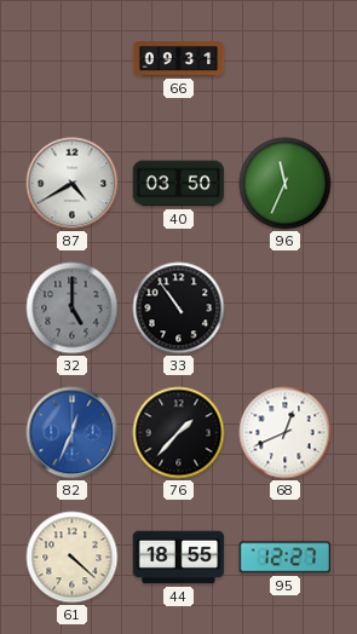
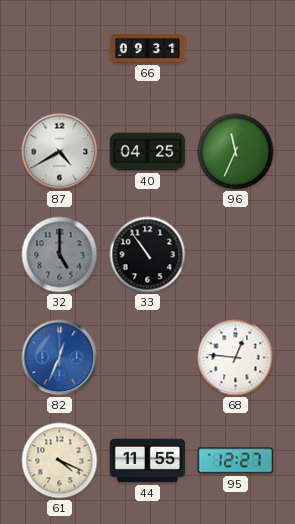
40: 03:50 -> 04:25
76: 1:37 -> none
68: 12:41 -> 12:46
61: 4:22 -> 4:19
44: 18:55 -> 11:55
